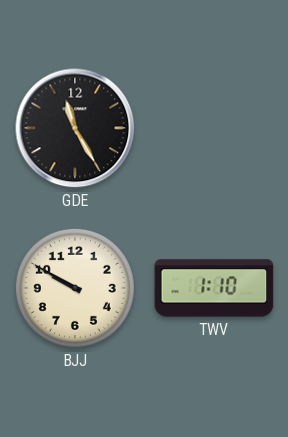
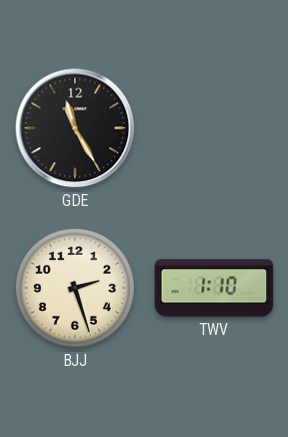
BJJ: 9:50 -> 2:27
